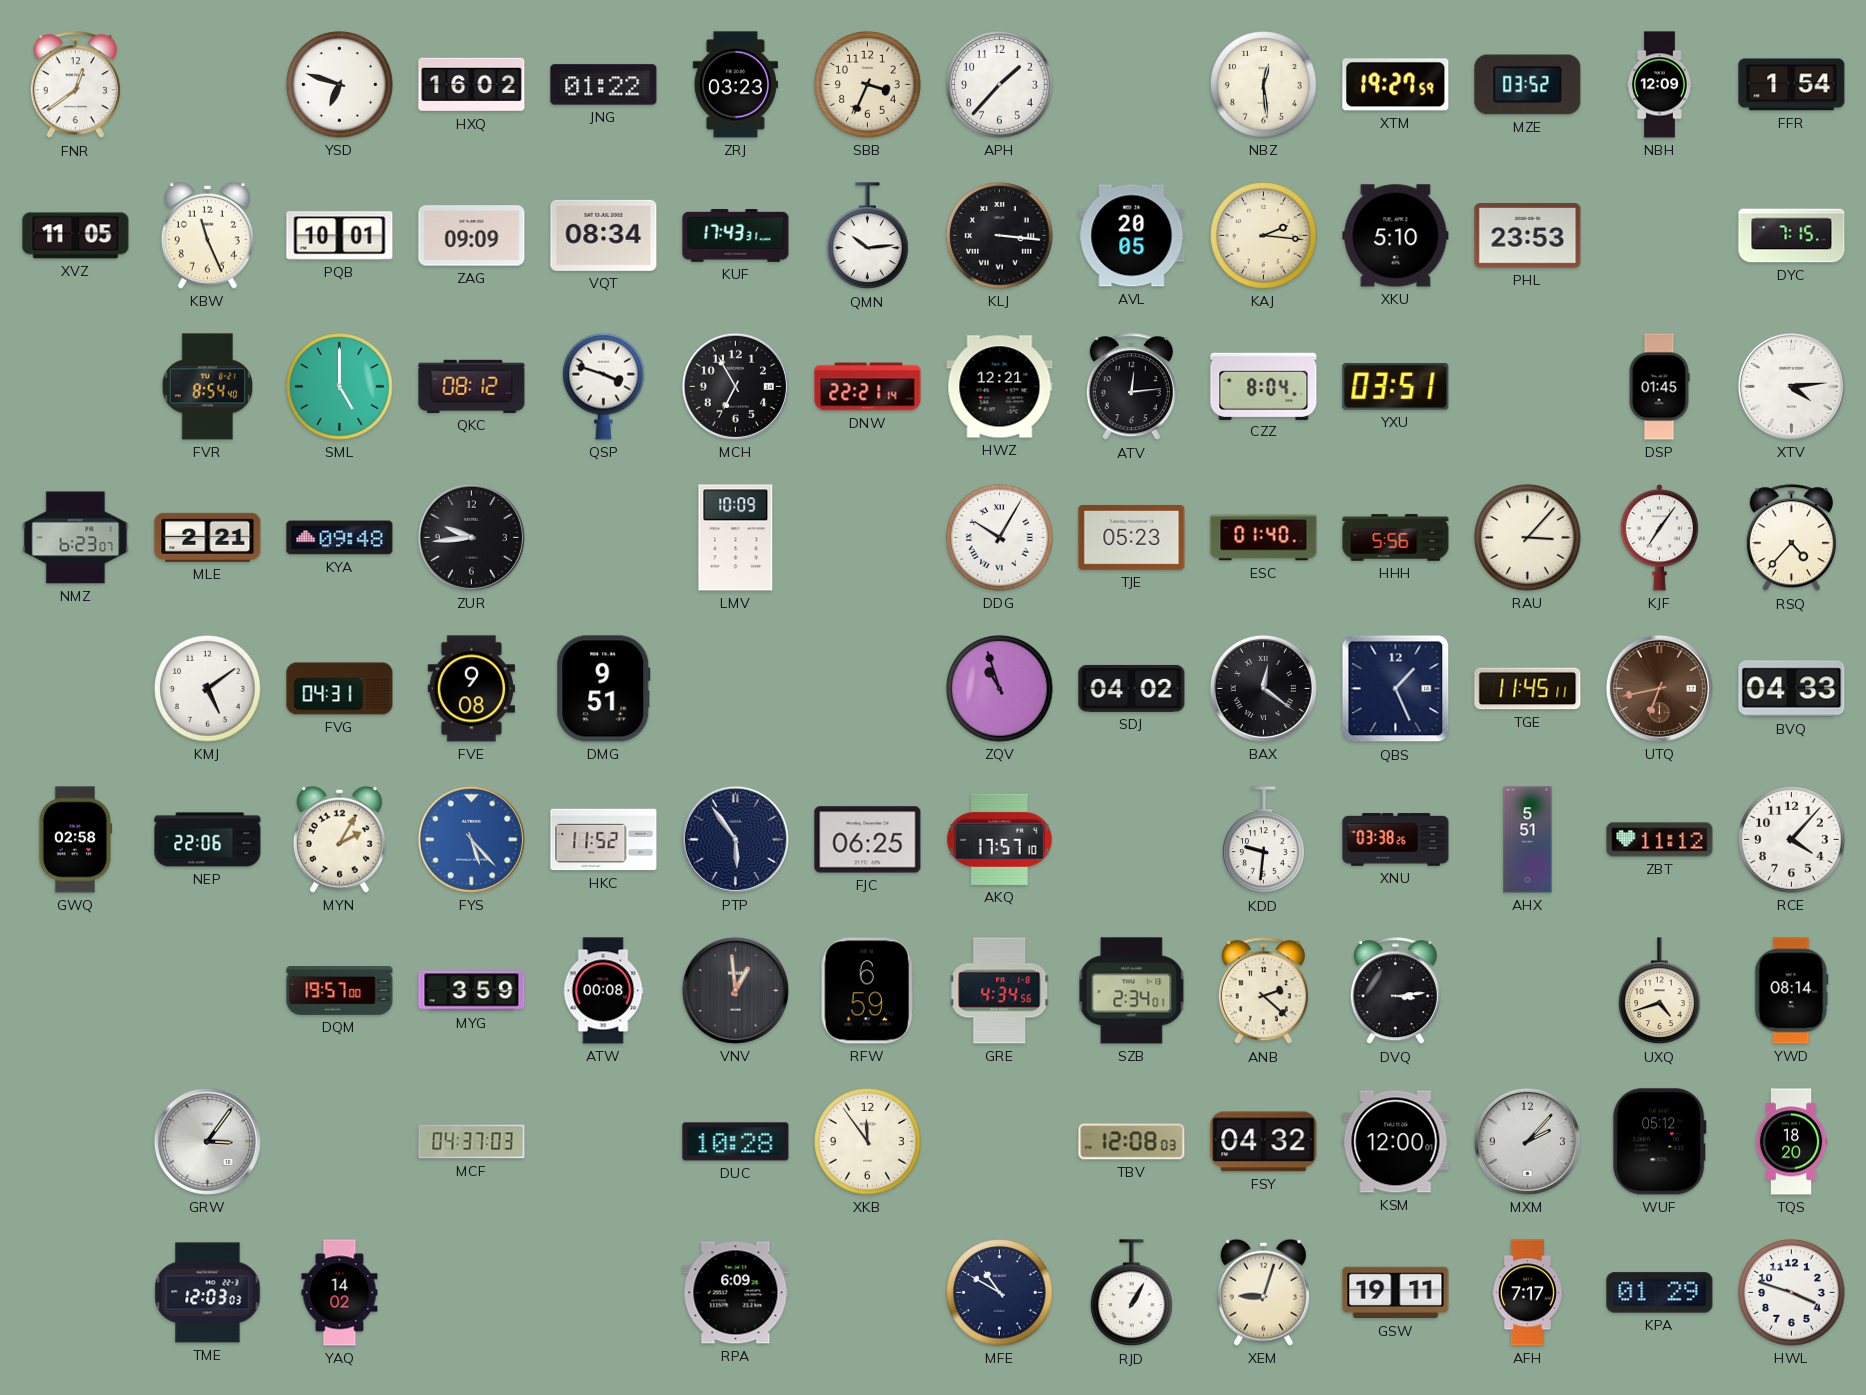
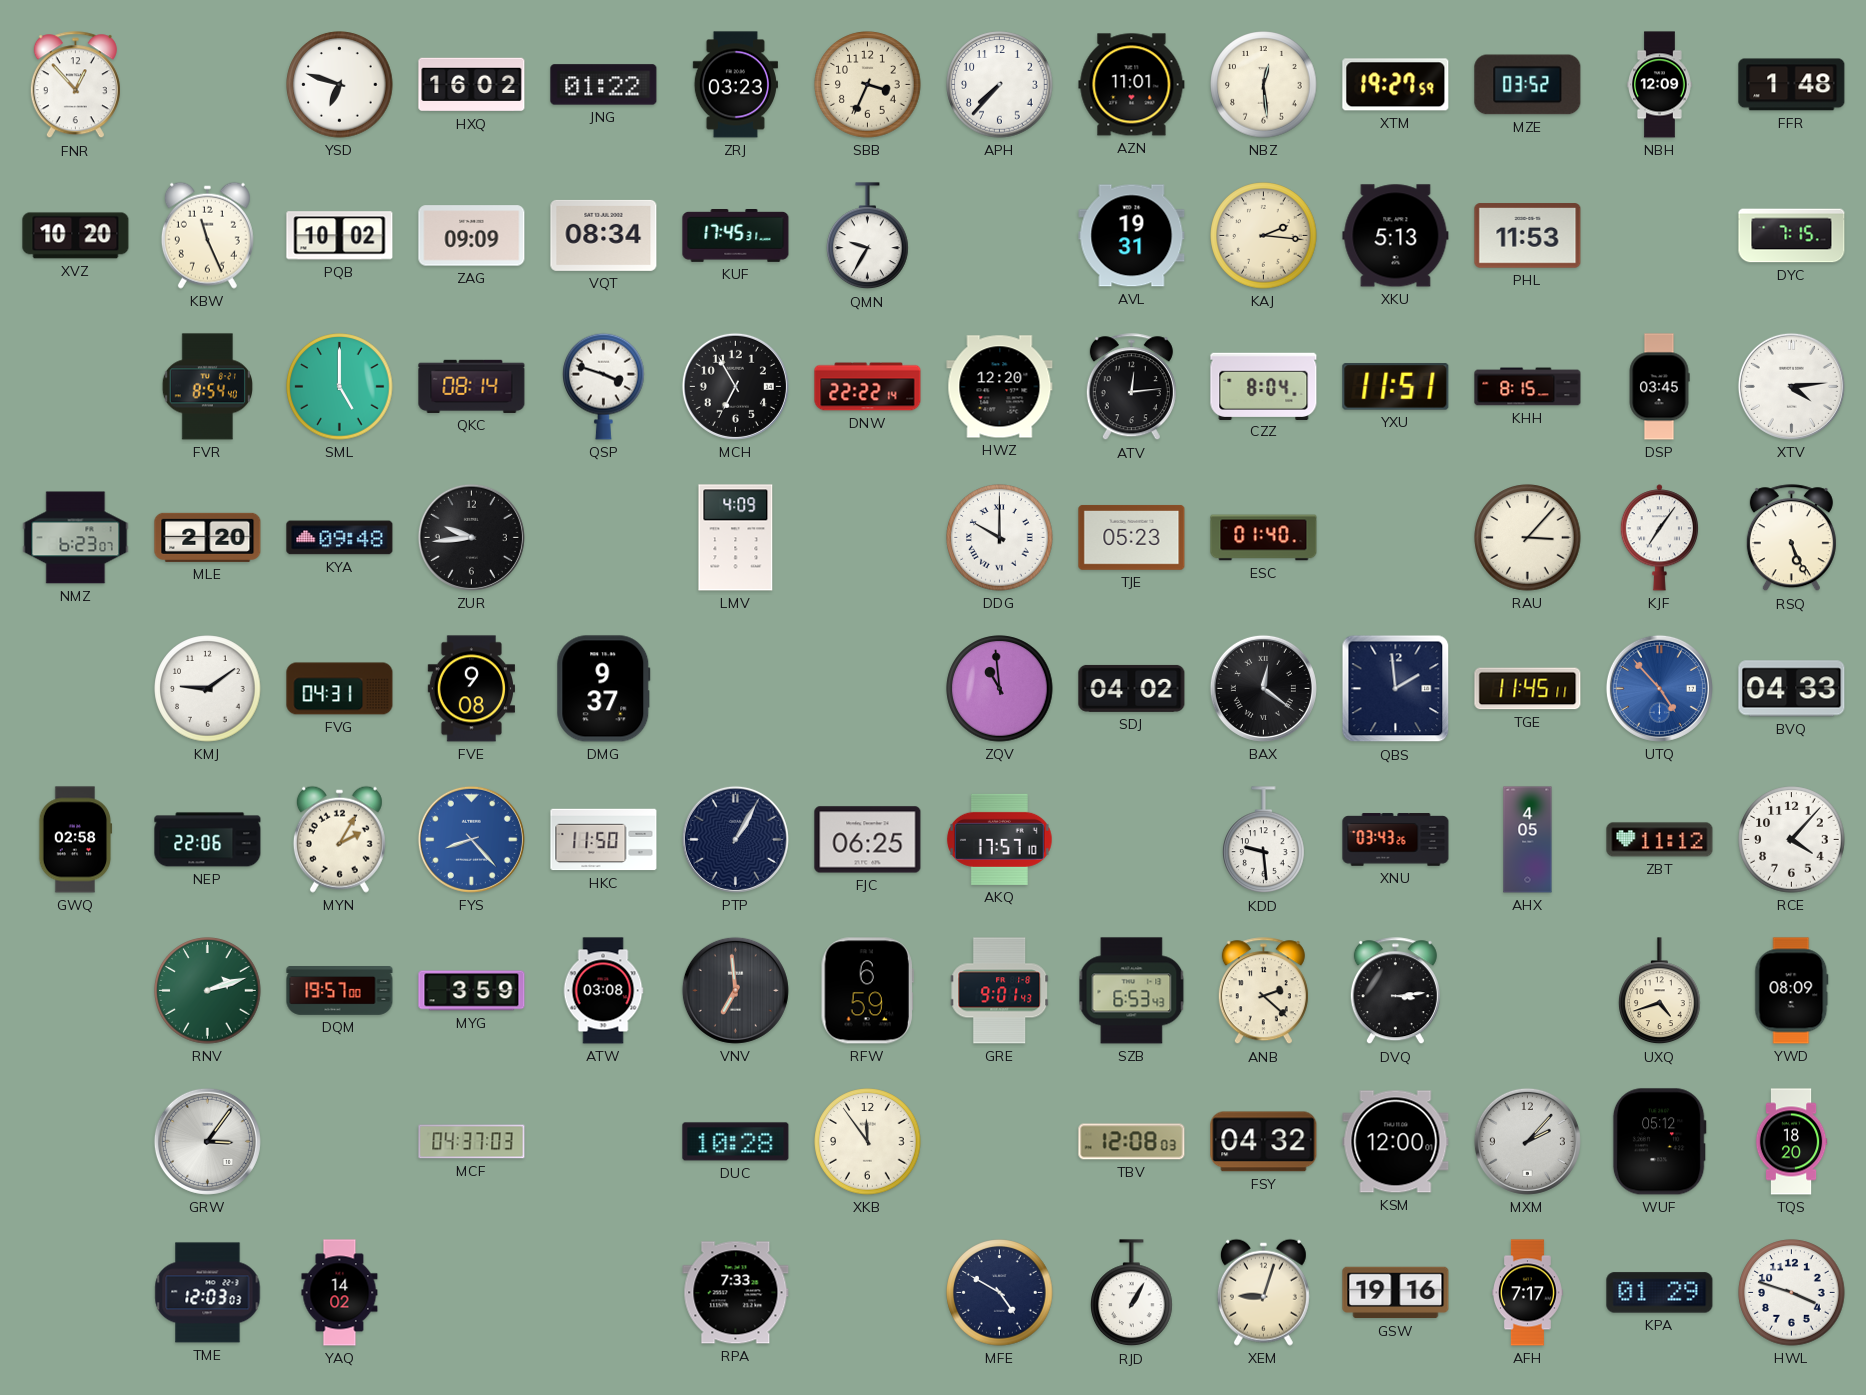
FNR: 12:39 -> 12:53
APH: 1:37 -> 7:37
AZN: none -> 11:01
FFR: 1:54 -> 1:48
XVZ: 11:05 -> 10:20
PQB: 10:01 -> 10:02
KUF: 17:43 -> 17:45
QMN: 10:14 -> 9:35
KLJ: 3:16 -> none
AVL: 20:05 -> 19:31
XKU: 5:10 -> 5:13
PHL: 23:53 -> 11:53
QKC: 08:12 -> 08:14
DNW: 22:21 -> 22:22
HWZ: 12:21 -> 12:20
YXU: 03:51 -> 11:51
KHH: none -> 8:15
DSP: 01:45 -> 03:45
MLE: 2:21 -> 2:20
LMV: 10:09 -> 4:09
DDG: 10:05 -> 10:00
HHH: 5:56 -> none
RSQ: 4:37 -> 5:26
KMJ: 5:09 -> 9:09
DMG: 9:51 -> 9:37
ZQV: 10:57 -> 10:59
QBS: 1:26 -> 1:59
UTQ: 6:43 -> 4:53
UTQ dial: brown -> blue
FYS: 5:23 -> 8:23
HKC: 11:52 -> 11:50
PTP: 5:54 -> 1:05
KDD: 9:31 -> 9:29
XNU: 03:38 -> 03:43
AHX: 5:51 -> 4:05
RNV: none -> 2:12
ATW: 00:08 -> 03:08
VNV: 12:59 -> 6:59
GRE: 4:34 -> 9:01
SZB: 2:34 -> 6:53
YWD: 08:14 -> 08:09
RPA: 6:09 -> 7:33
MFE: 10:50 -> 4:50
GSW: 19:11 -> 19:16
